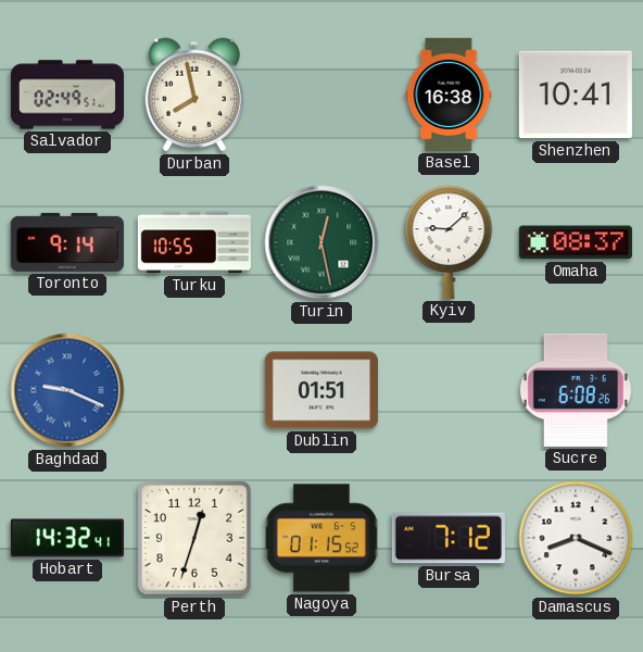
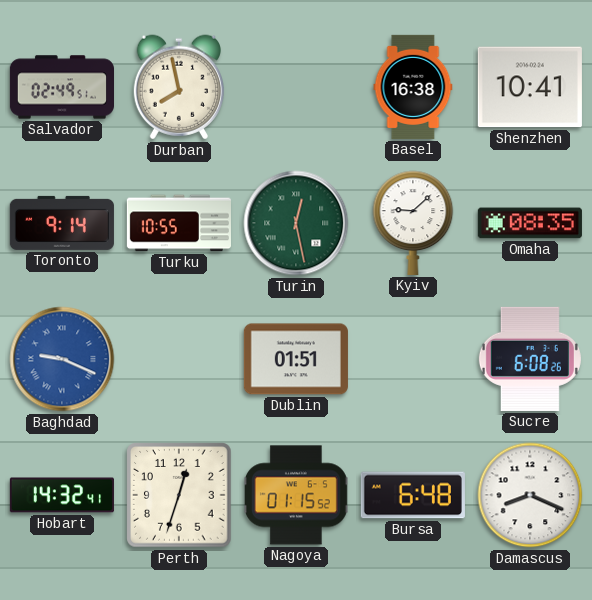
Omaha: 08:37 -> 08:35
Bursa: 7:12 -> 6:48
